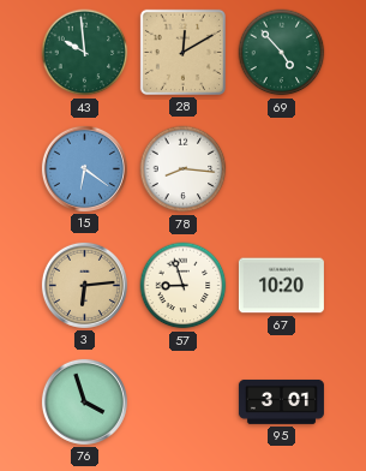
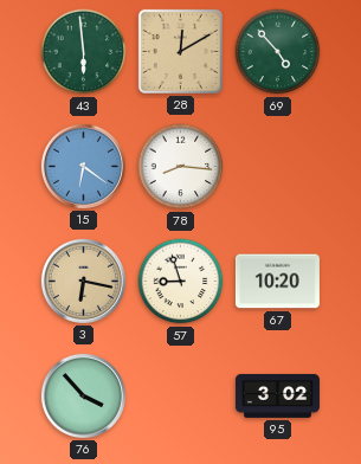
43: 9:59 -> 5:59
3: 6:14 -> 6:17
76: 3:57 -> 3:53
95: 3:01 -> 3:02
